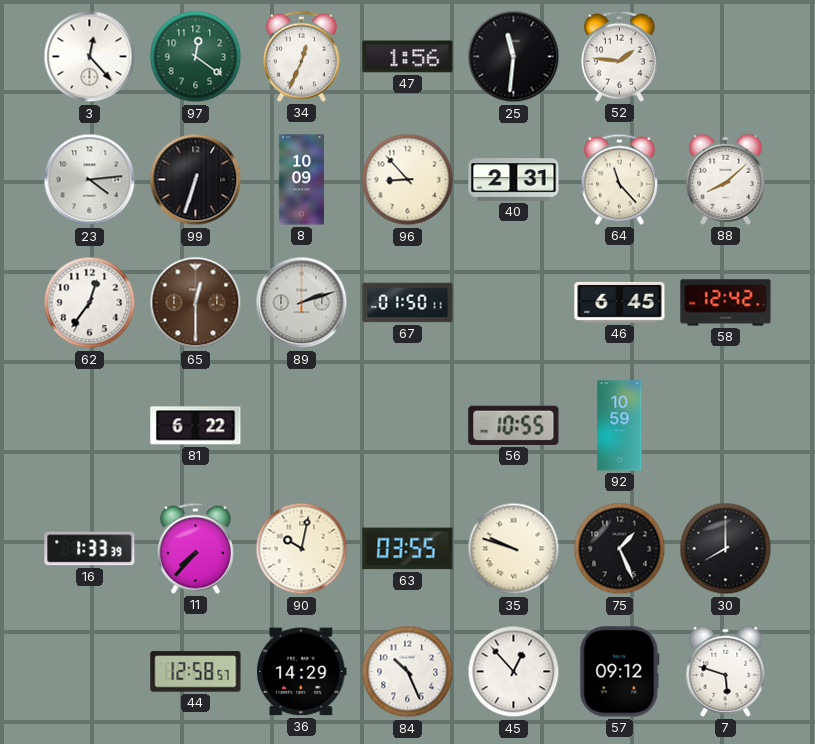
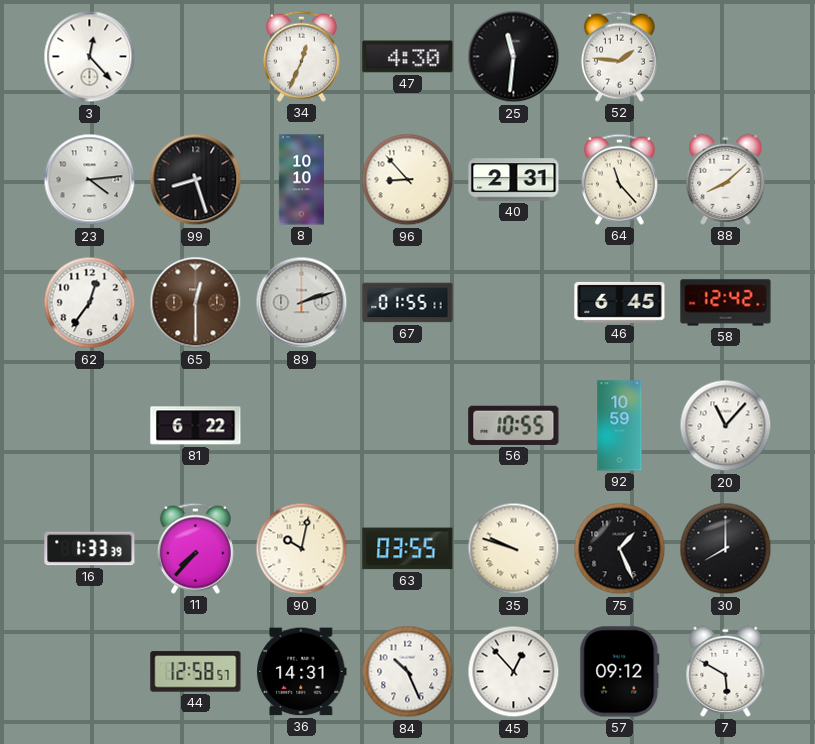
97: 12:21 -> none
47: 1:56 -> 4:30
99: 6:33 -> 8:27
8: 10:09 -> 10:10
67: 01:50 -> 01:55
20: none -> 11:07
36: 14:29 -> 14:31
7: 5:48 -> 5:50
